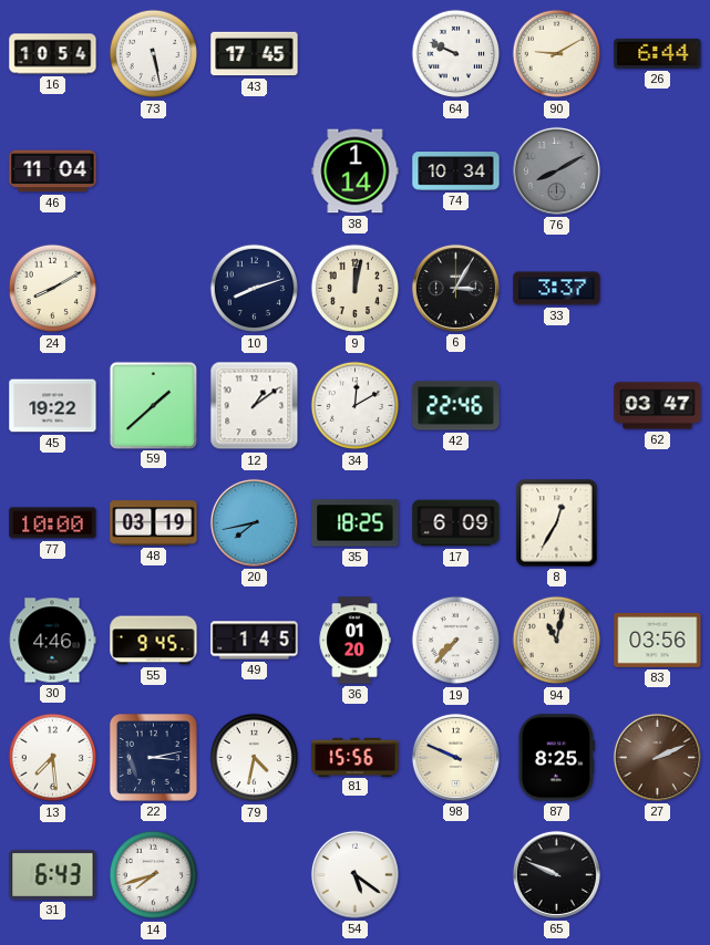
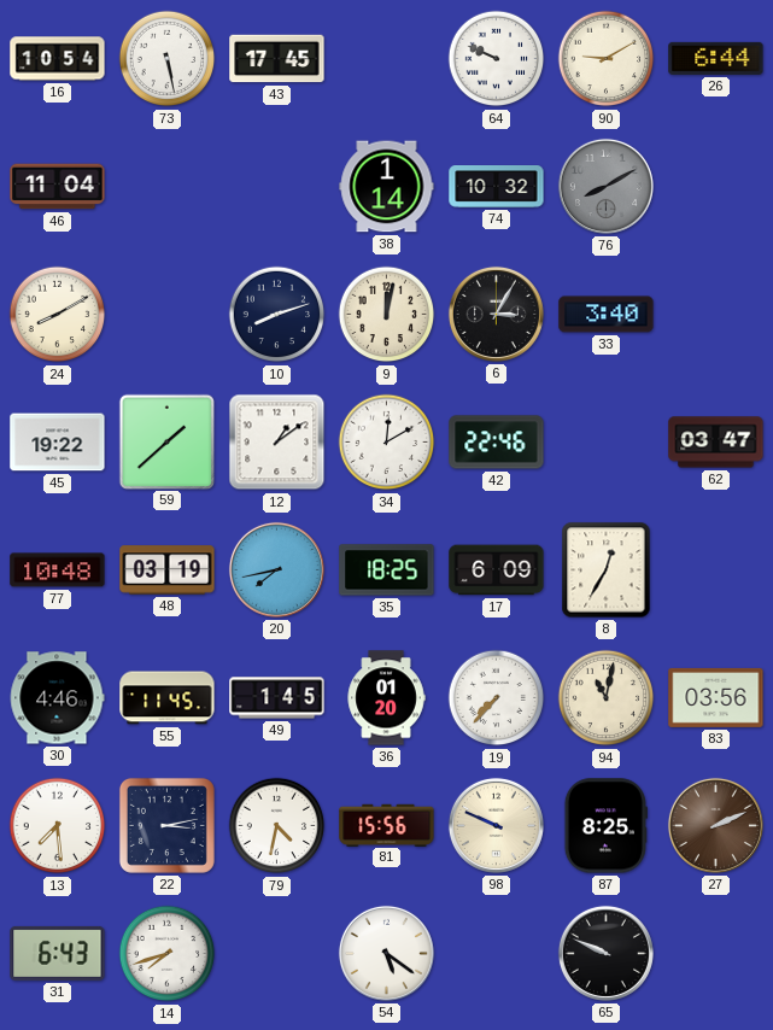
74: 10:34 -> 10:32
33: 3:37 -> 3:40
77: 10:00 -> 10:48
55: 9:45 -> 11:45
